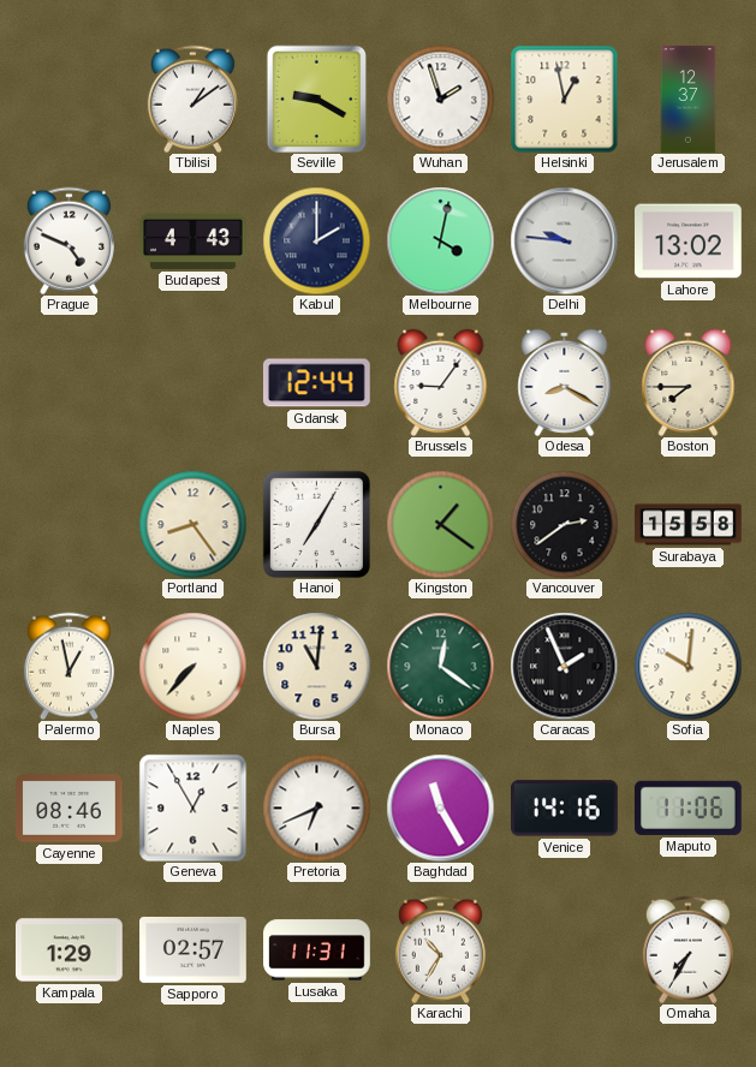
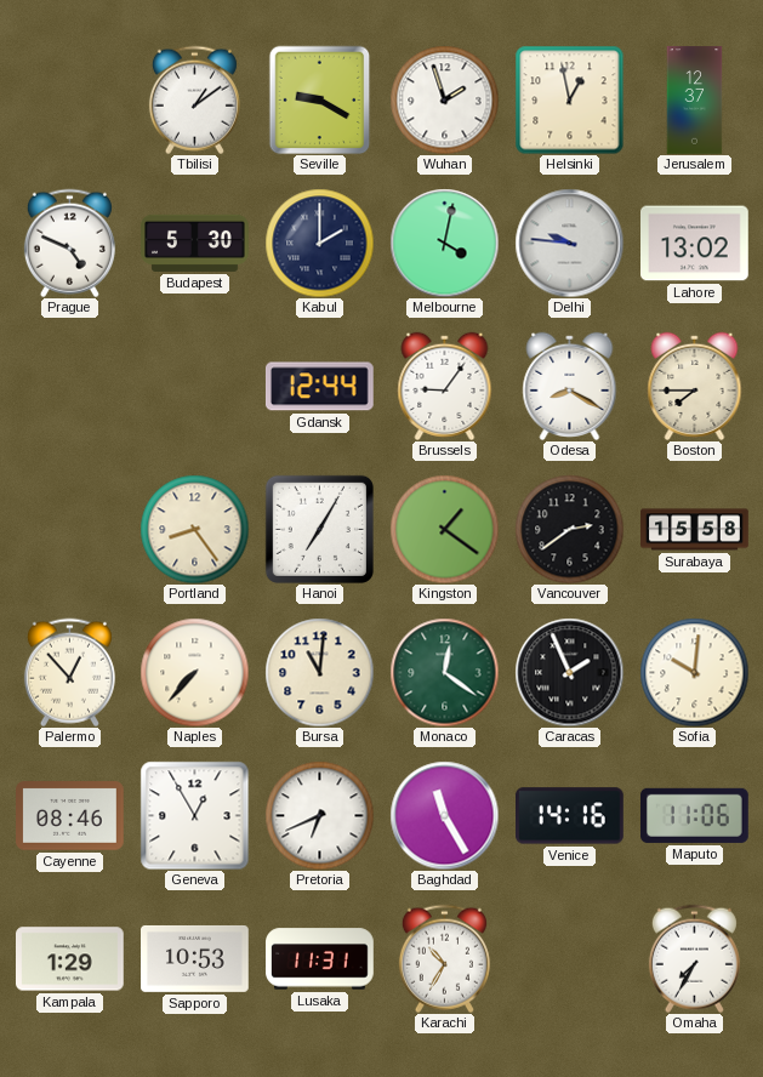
Budapest: 4:43 -> 5:30
Palermo: 12:58 -> 12:53
Sapporo: 02:57 -> 10:53
